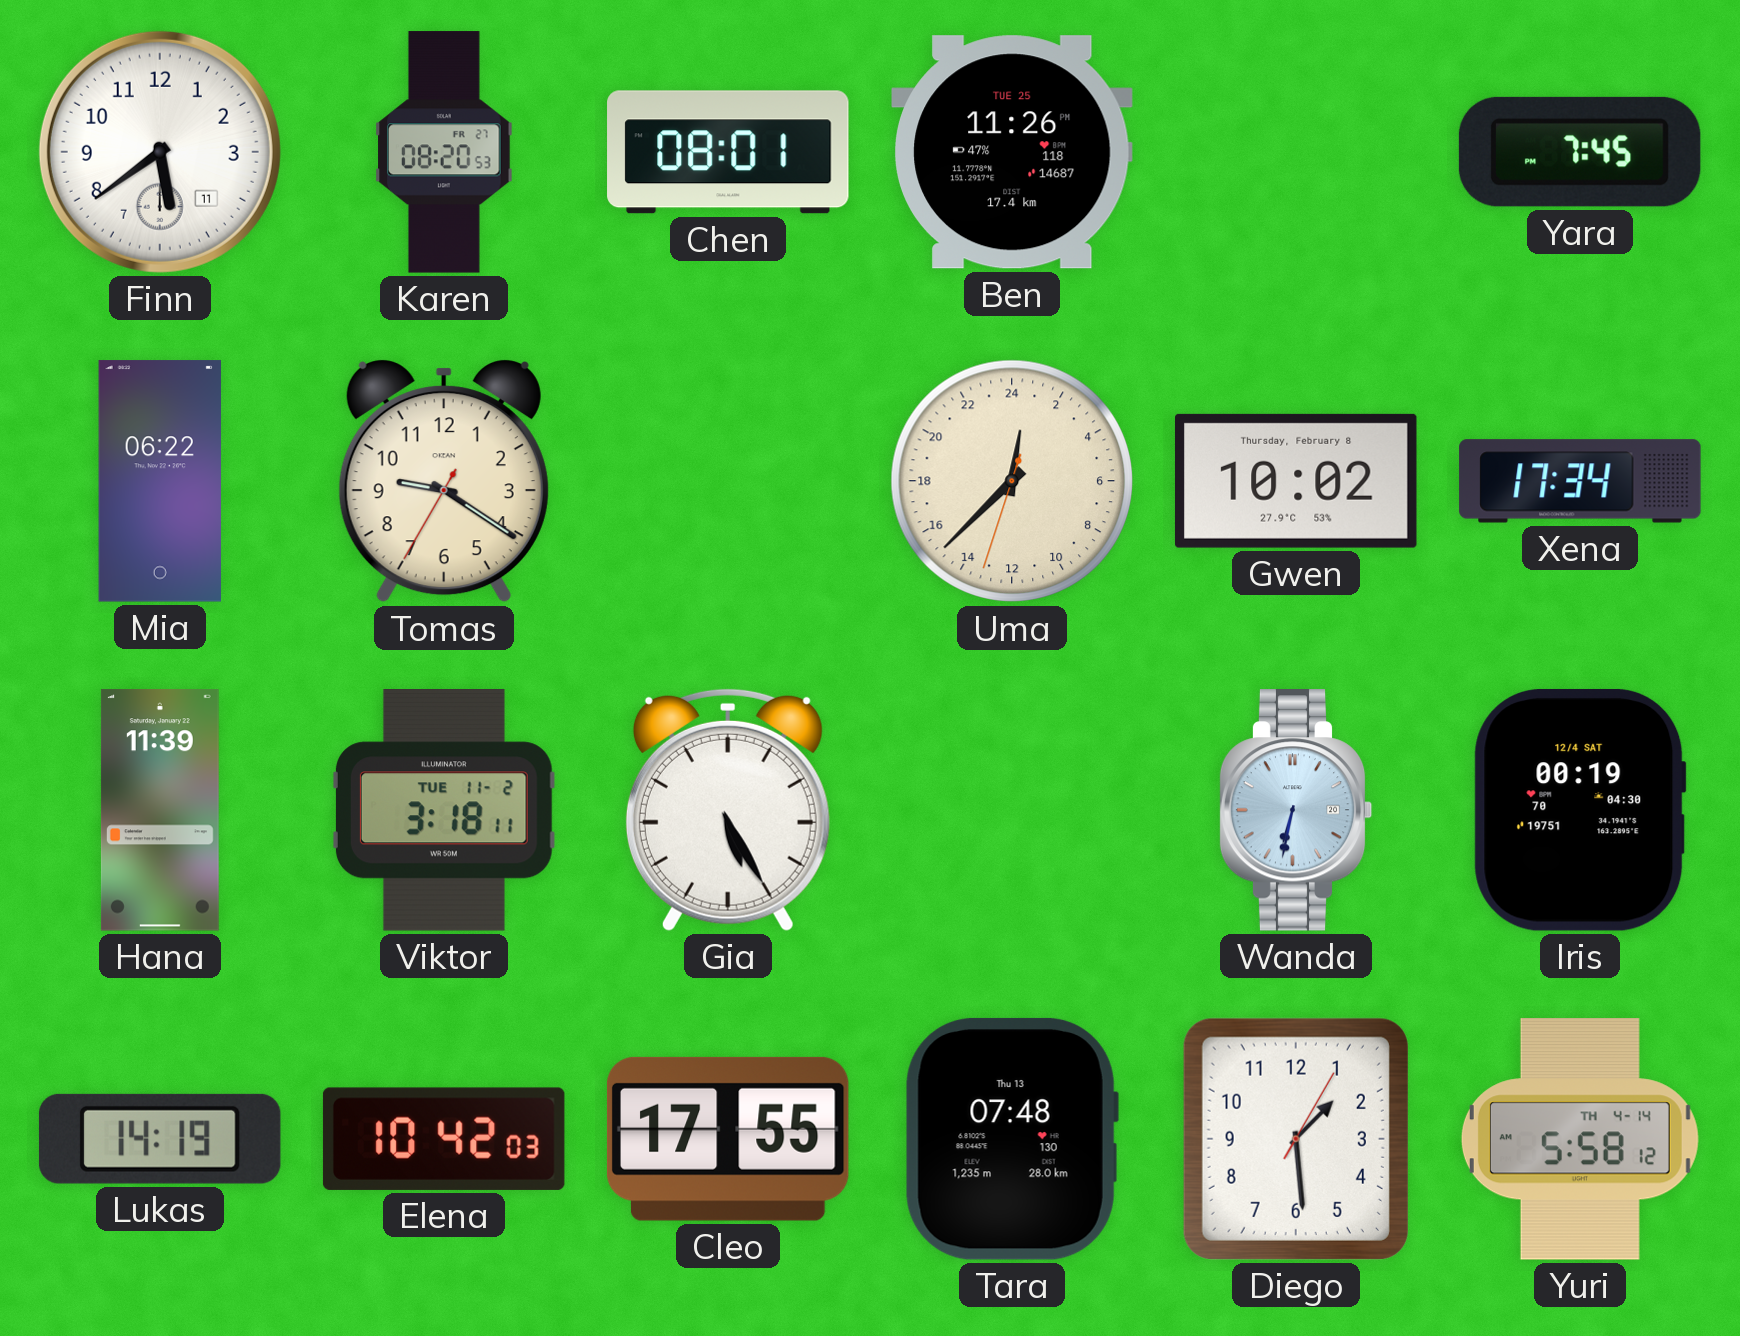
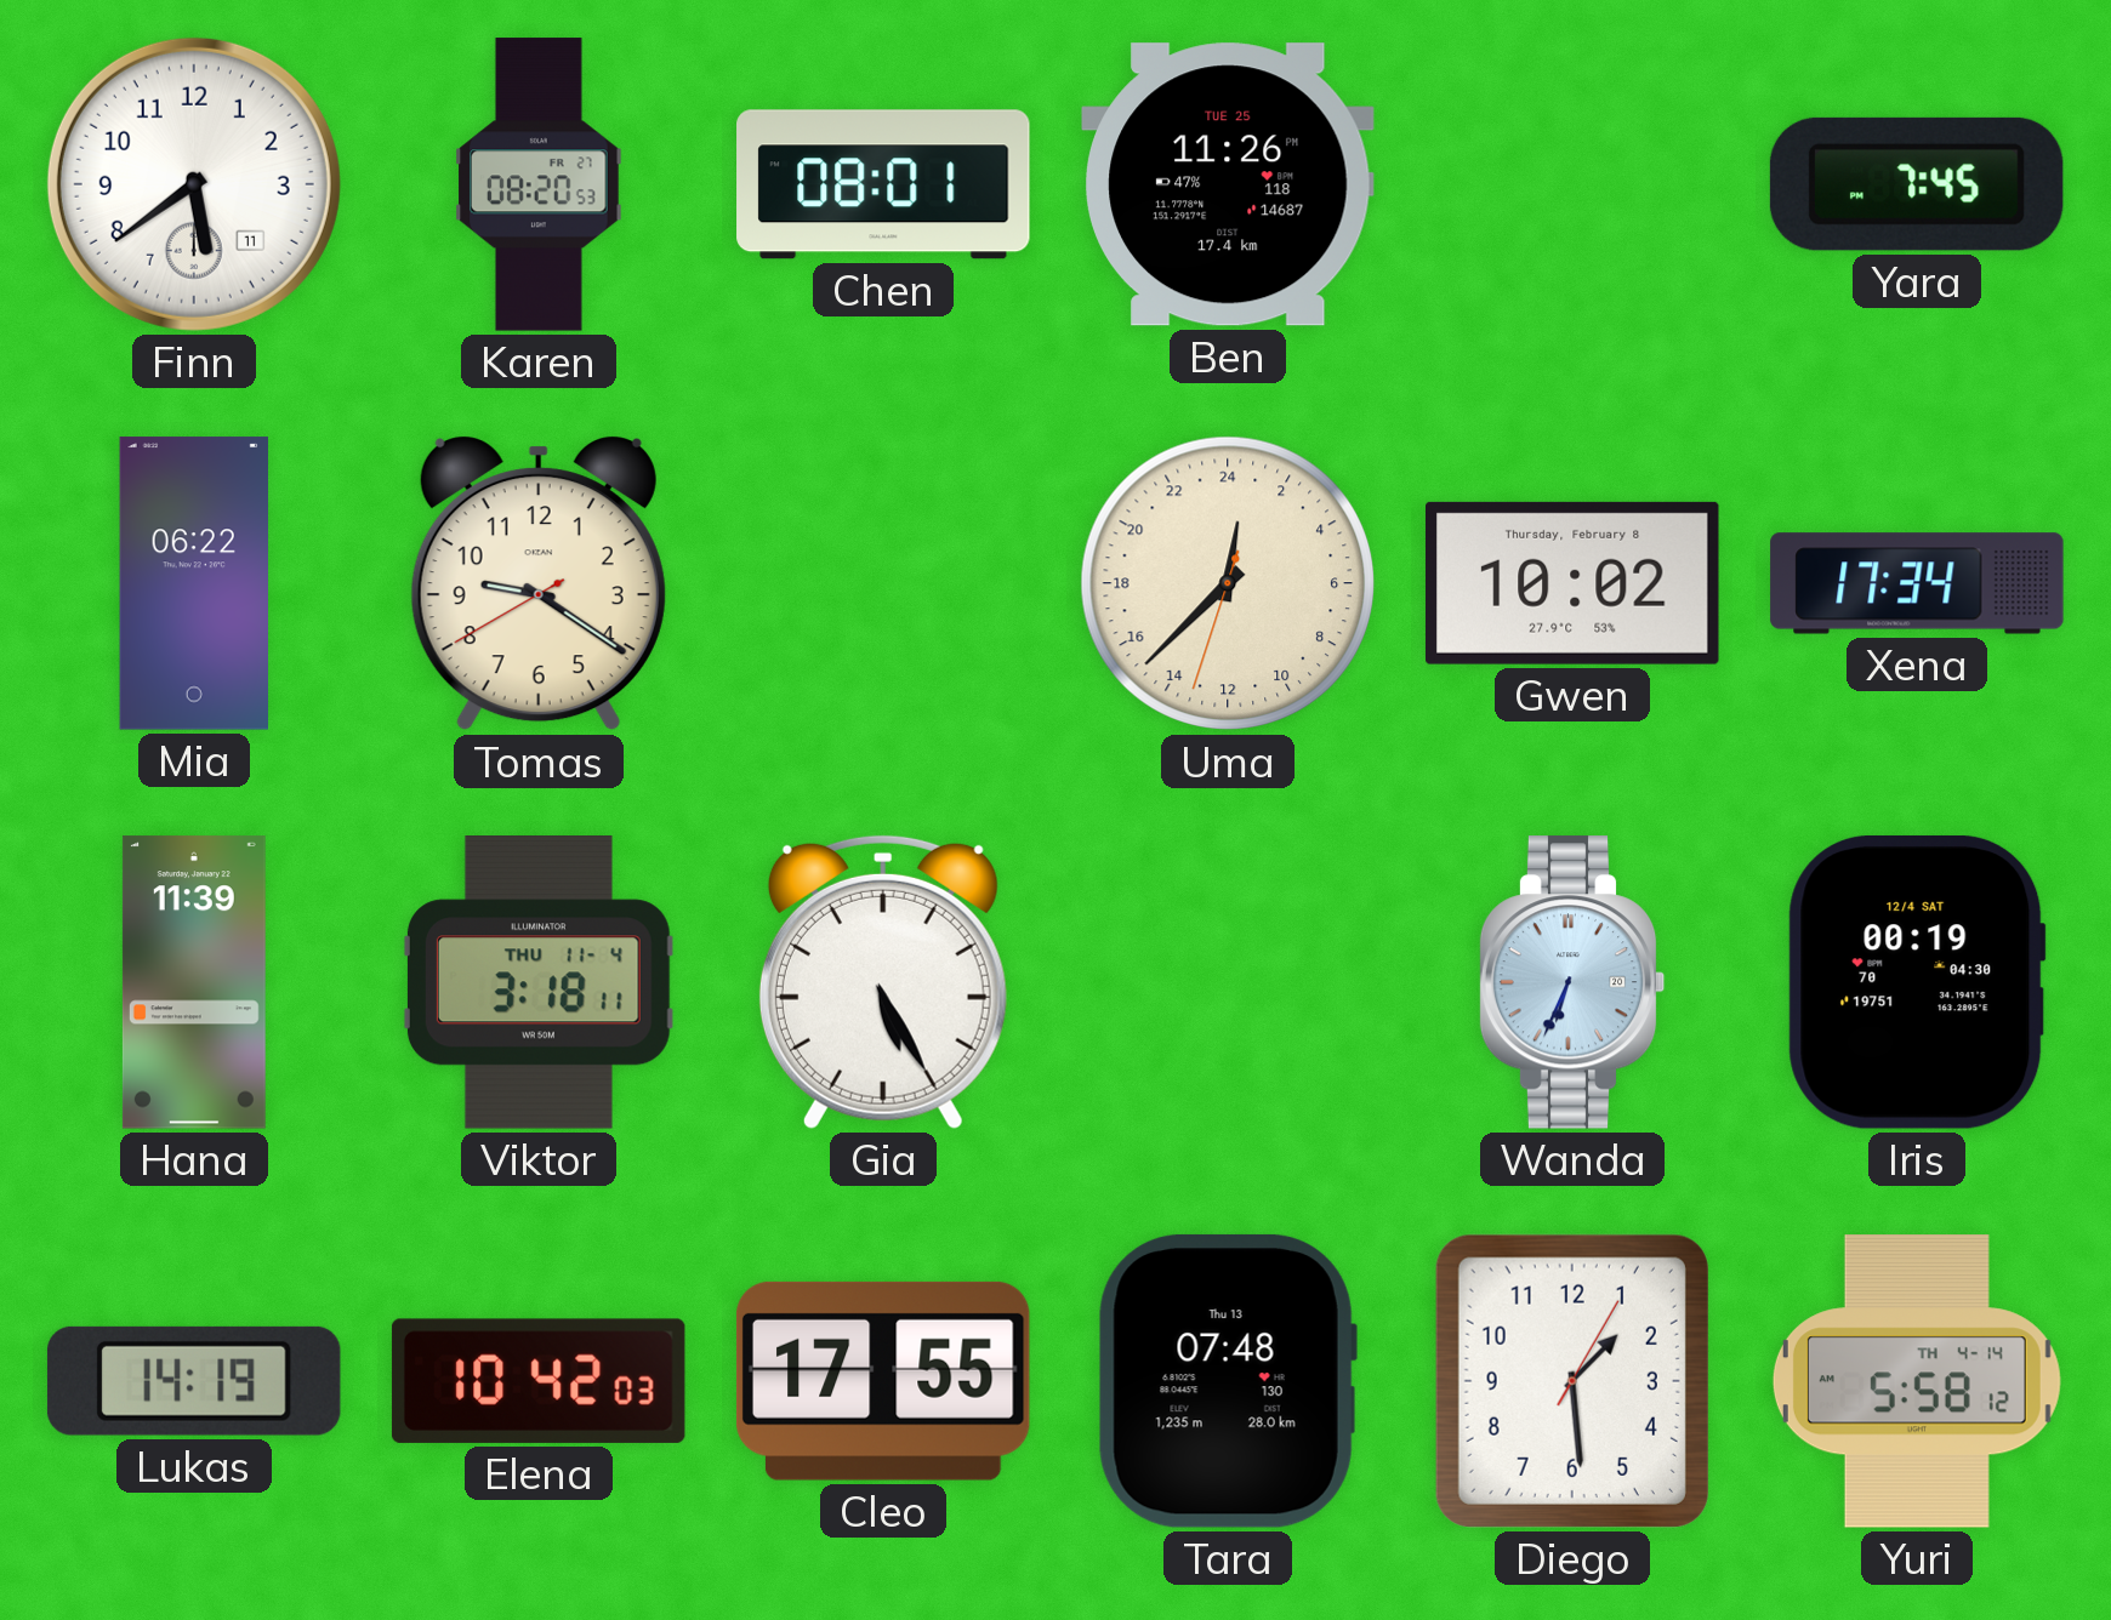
Tomas: 9:20:35 -> 9:20:40
Viktor date: TUE 11-2 -> THU 11-4
Wanda: 6:32 -> 6:34
